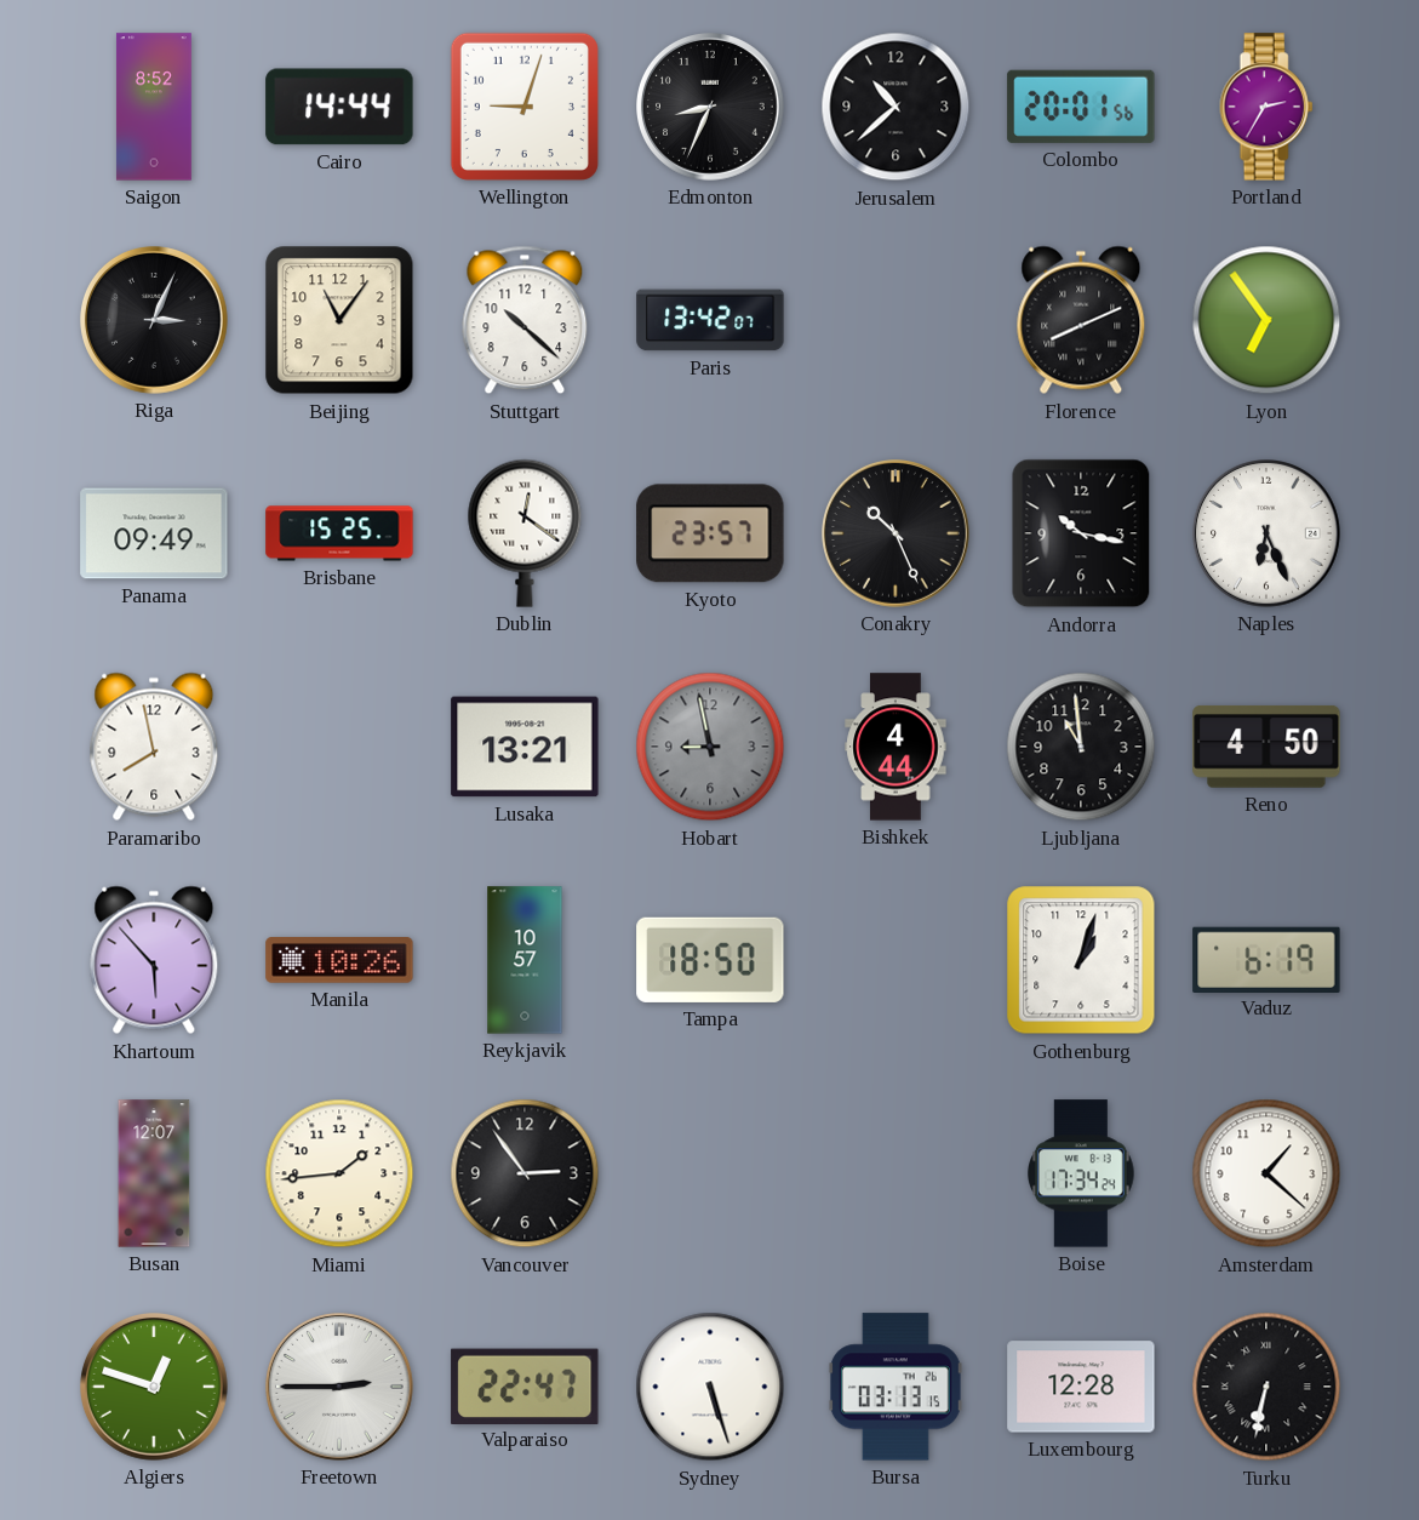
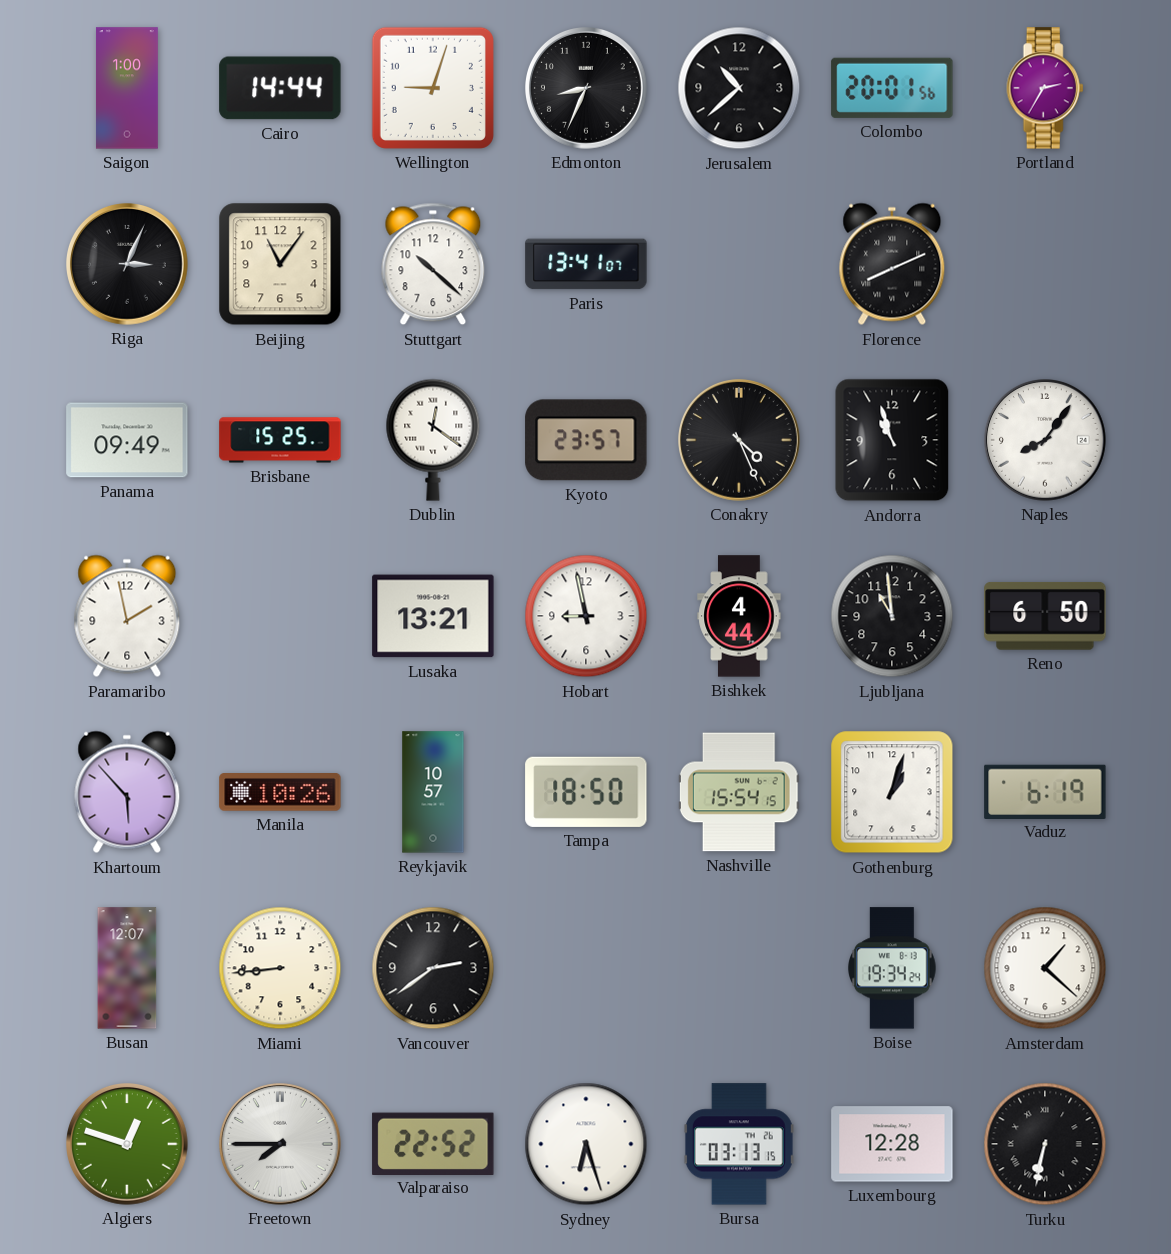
Saigon: 8:52 -> 1:00
Paris: 13:42 -> 13:41
Lyon: 6:54 -> none
Conakry: 10:26 -> 4:26
Andorra: 10:17 -> 10:57
Naples: 6:26 -> 8:06
Paramaribo: 7:58 -> 1:58
Hobart dial: grey -> white
Reno: 4:50 -> 6:50
Nashville: none -> 15:54
Miami: 1:44 -> 8:44
Vancouver: 2:54 -> 2:39
Boise: 17:34 -> 19:34
Freetown: 2:45 -> 7:45
Valparaiso: 22:47 -> 22:52
Sydney: 5:27 -> 6:27
